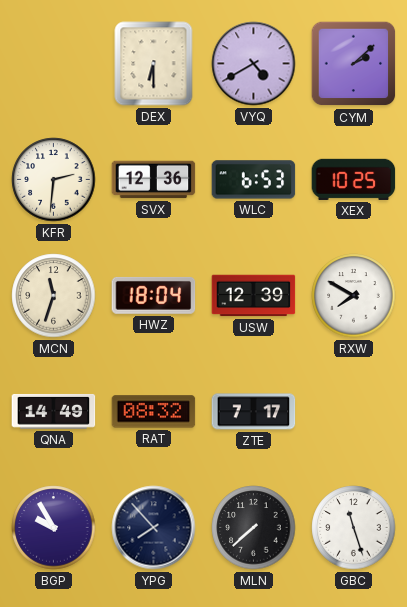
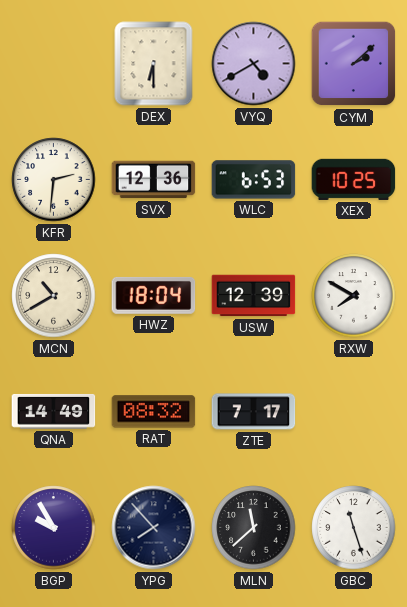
MCN: 11:33 -> 10:40
MLN: 7:38 -> 11:38
